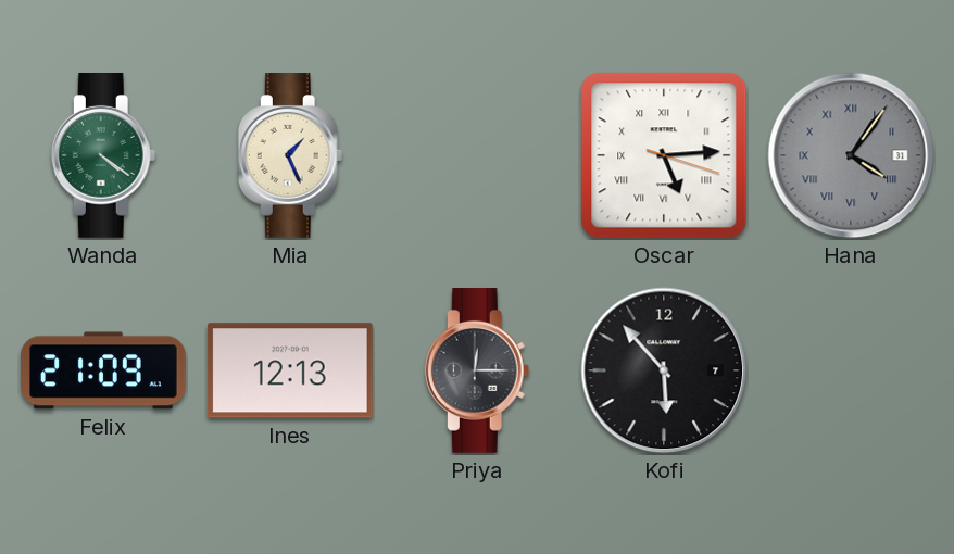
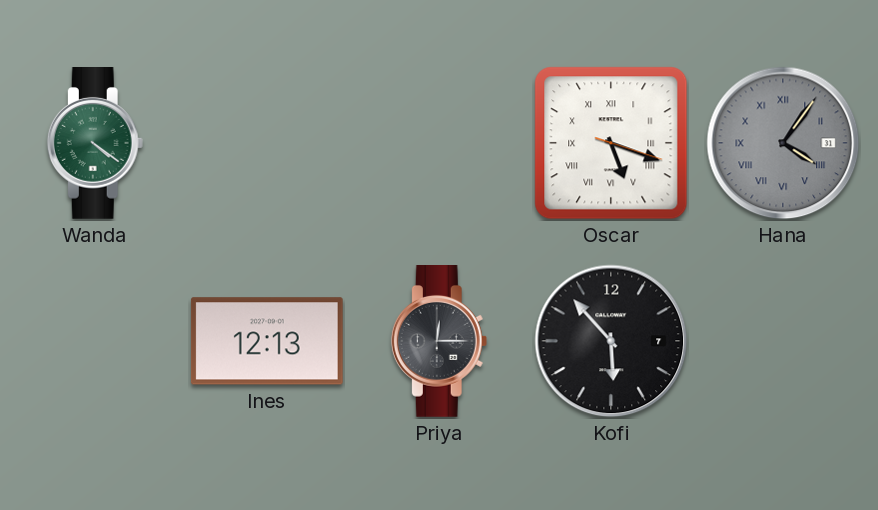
Mia: 1:26 -> none
Oscar: 5:14 -> 5:18
Felix: 21:09 -> none
